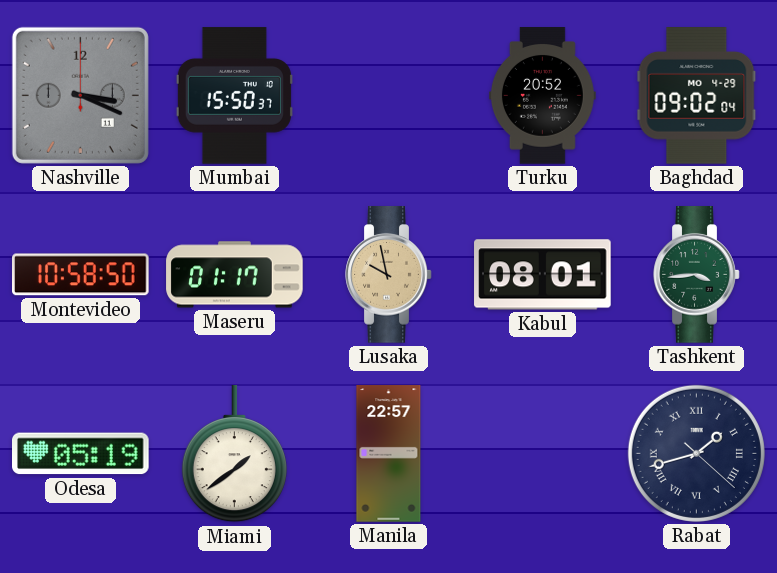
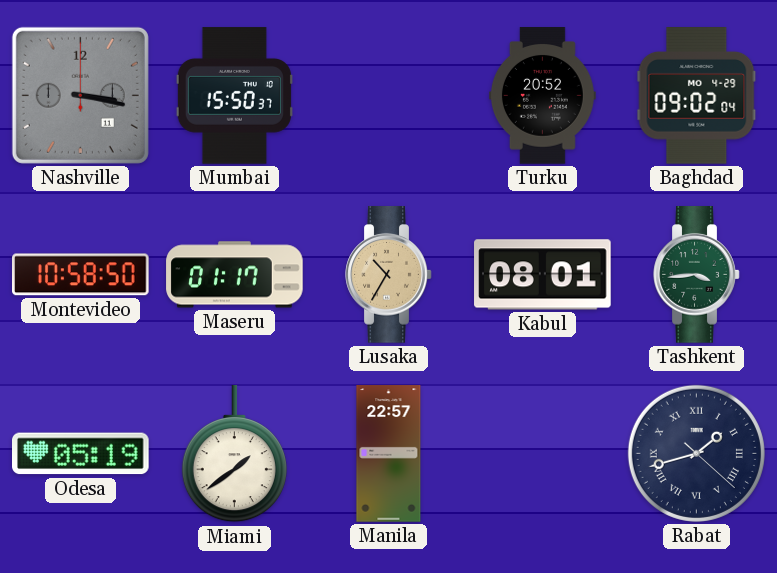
Nashville: 3:19 -> 3:17
Lusaka: 9:58 -> 10:35
